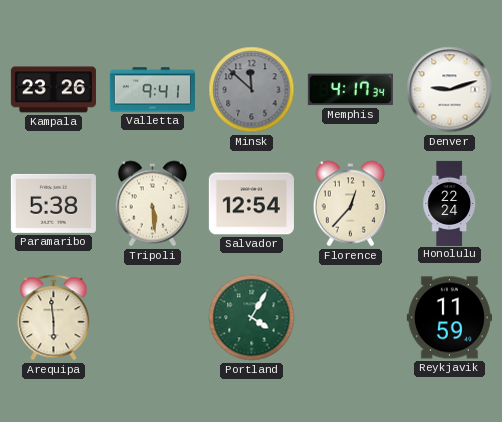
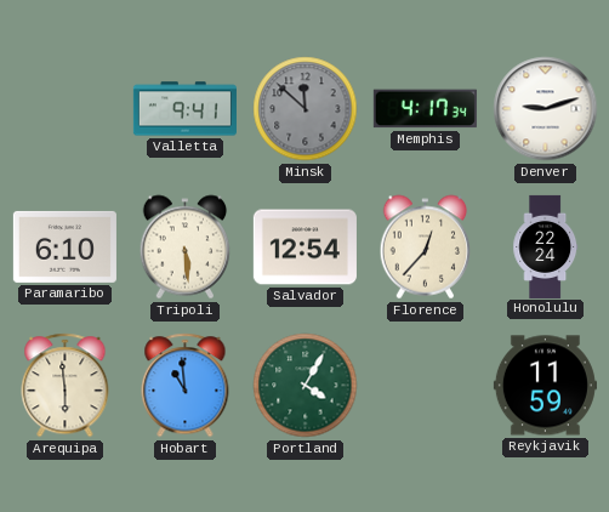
Kampala: 23:26 -> none
Paramaribo: 5:38 -> 6:10
Hobart: none -> 10:59
